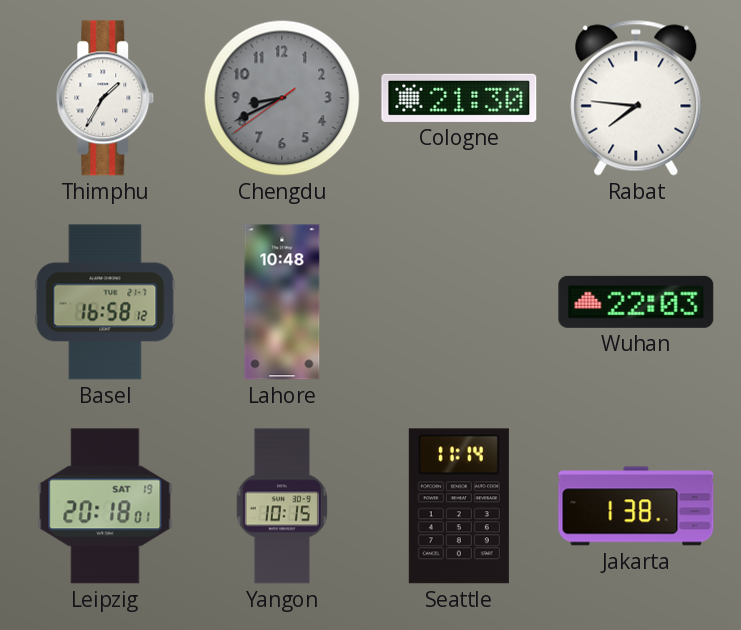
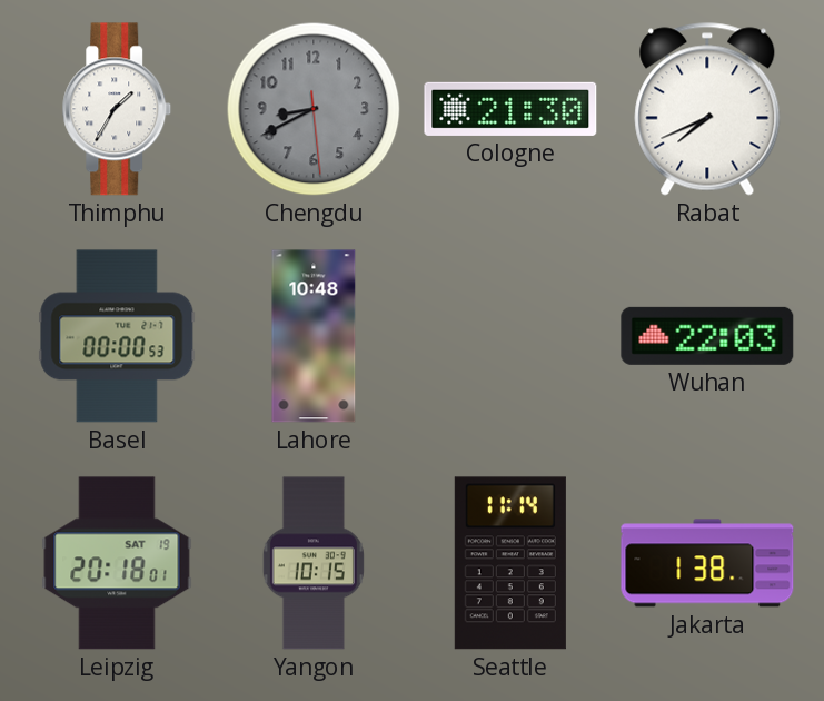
Chengdu: 8:40:39 -> 8:40:29
Rabat: 7:46 -> 7:41
Basel: 16:58 -> 00:00
